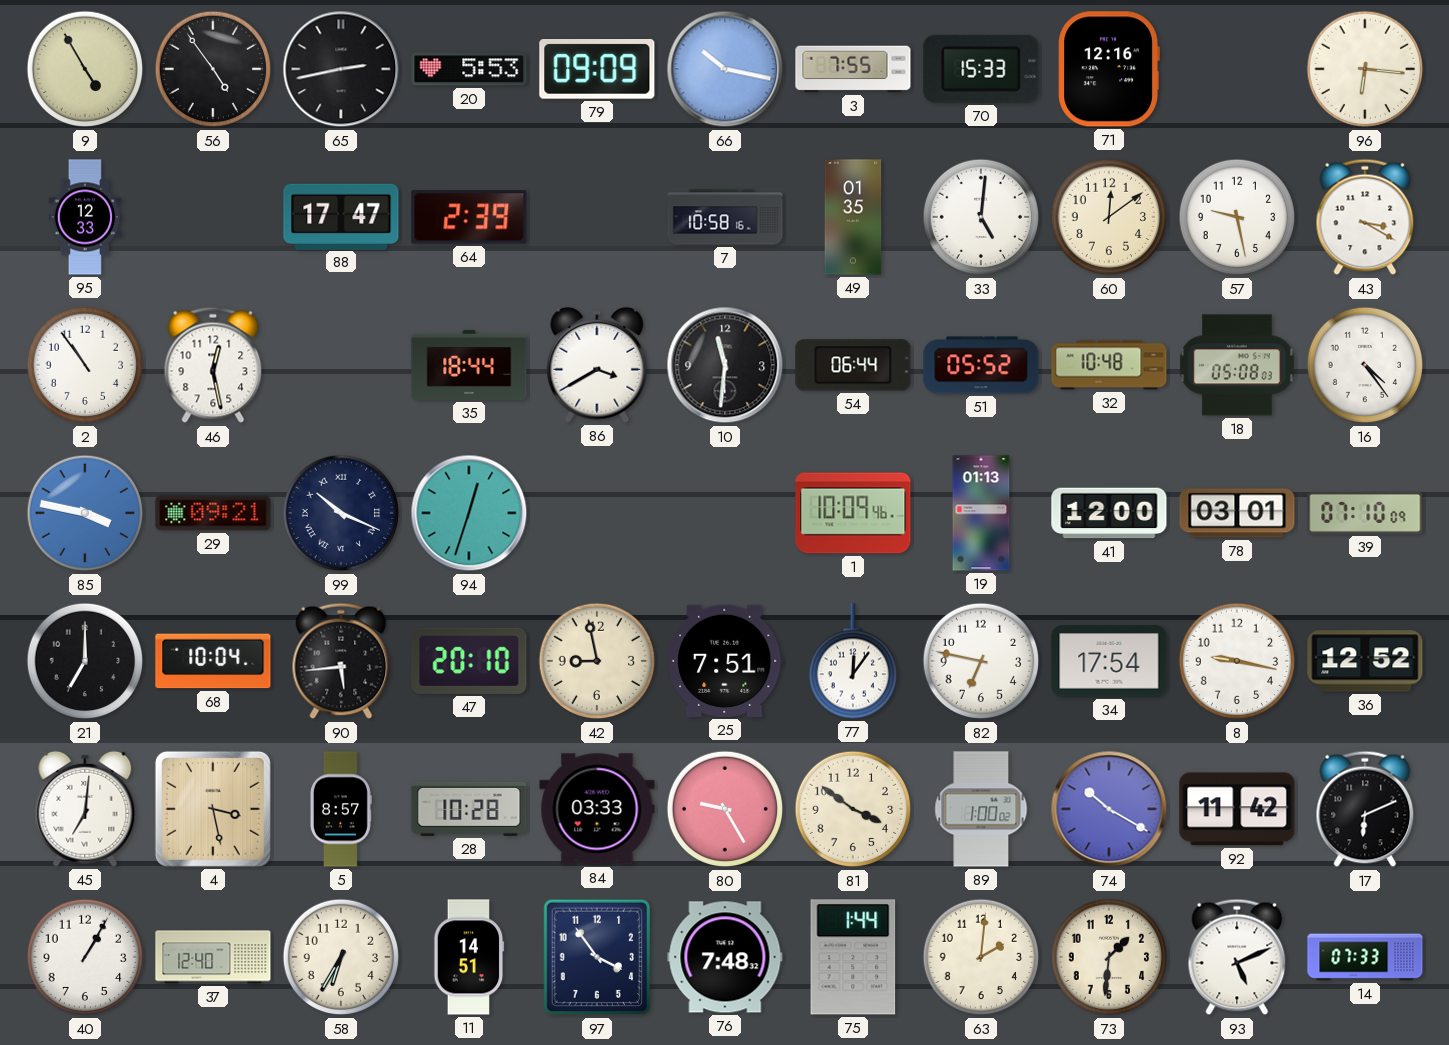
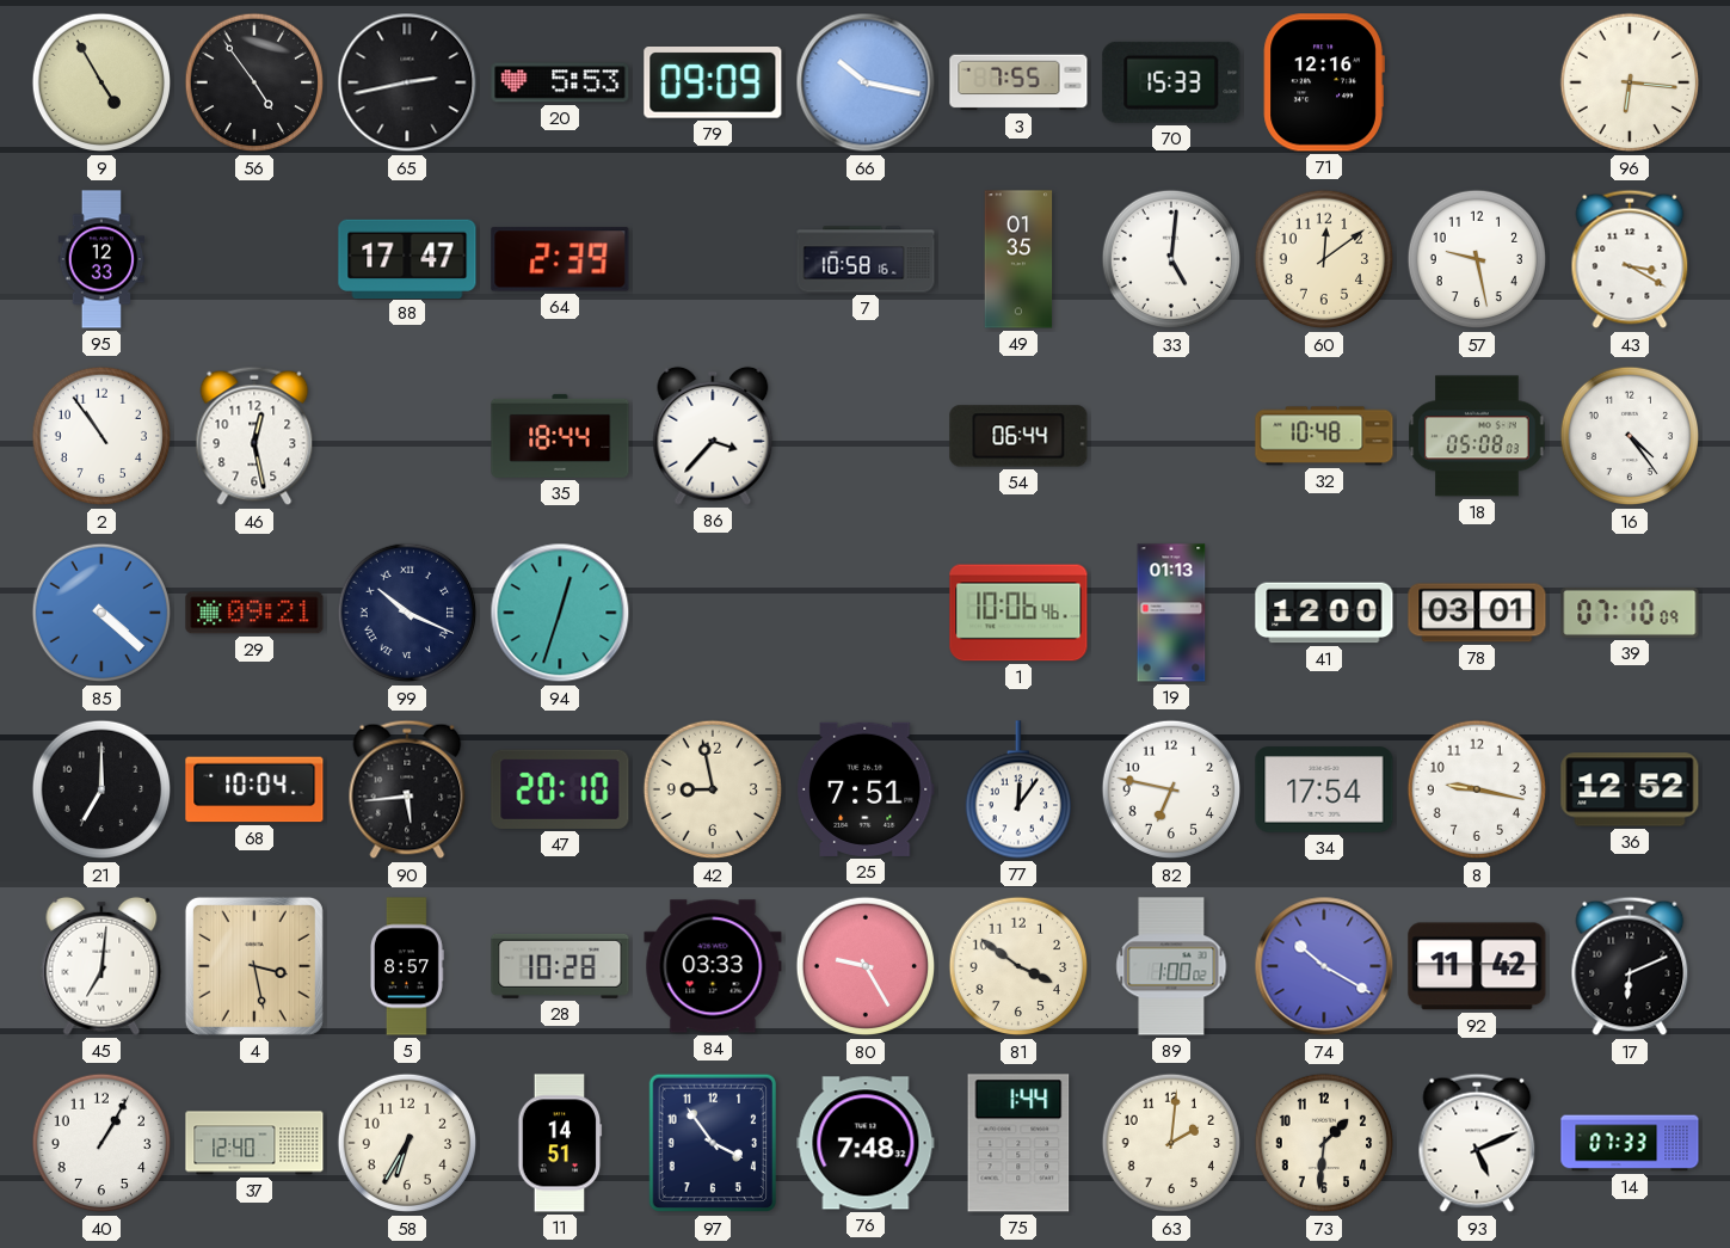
86: 3:40 -> 3:37
10: 11:31 -> none
51: 05:52 -> none
85: 3:47 -> 4:22
1: 10:09 -> 10:06
